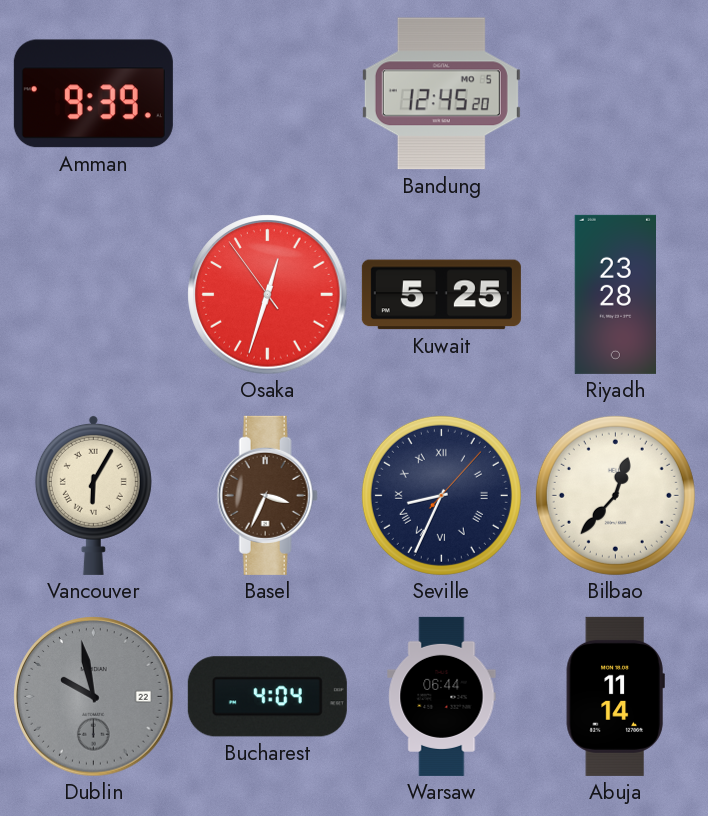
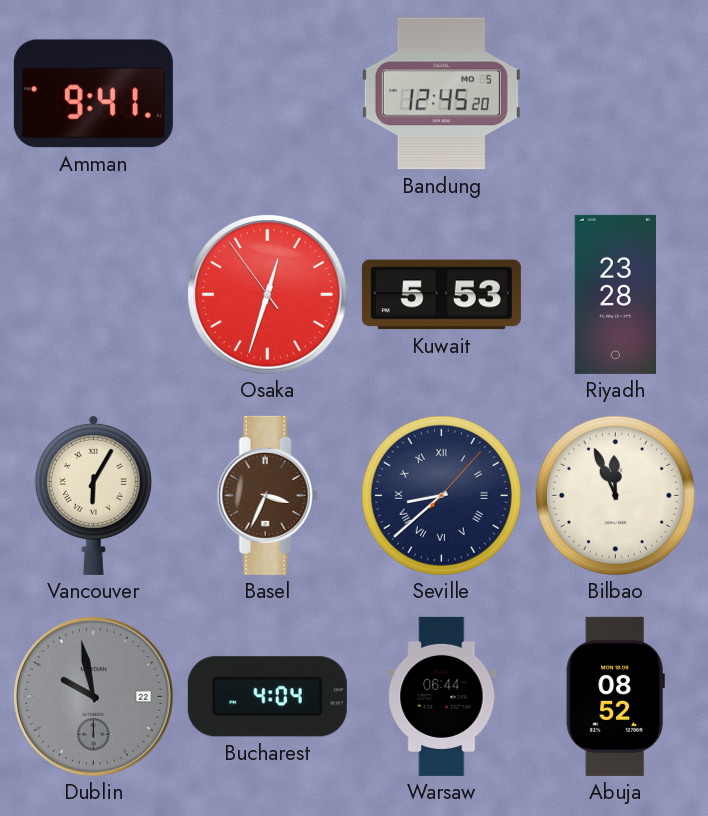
Amman: 9:39 -> 9:41
Kuwait: 5:25 -> 5:53
Seville: 8:34 -> 8:38
Bilbao: 12:37 -> 11:56
Abuja: 11:14 -> 08:52
